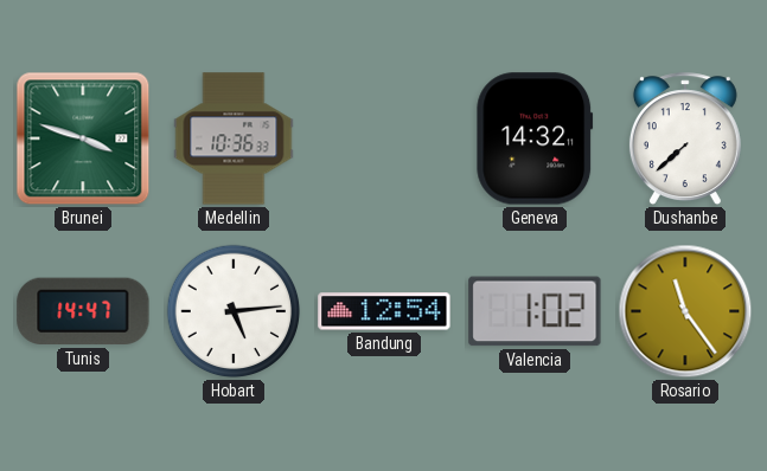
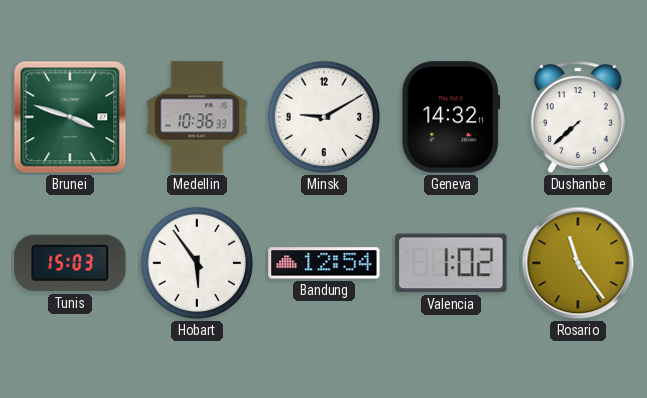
Minsk: none -> 9:10
Tunis: 14:47 -> 15:03
Hobart: 5:14 -> 5:54
